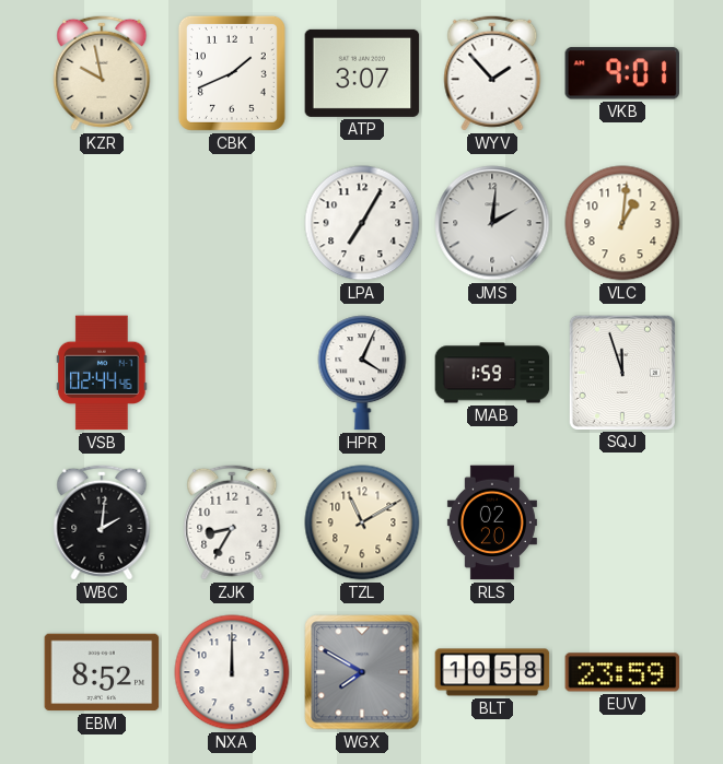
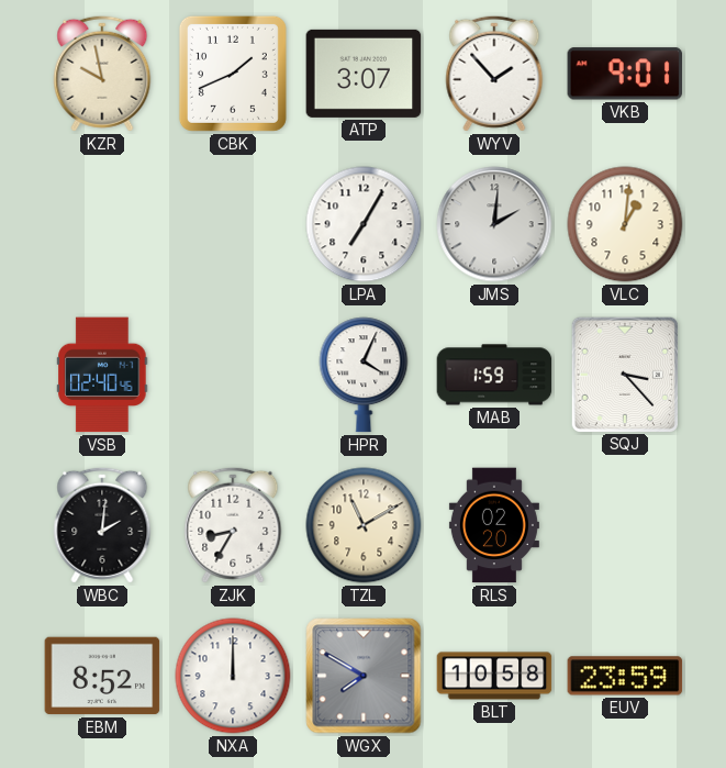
VSB: 02:44 -> 02:40
SQJ: 11:57 -> 3:23
